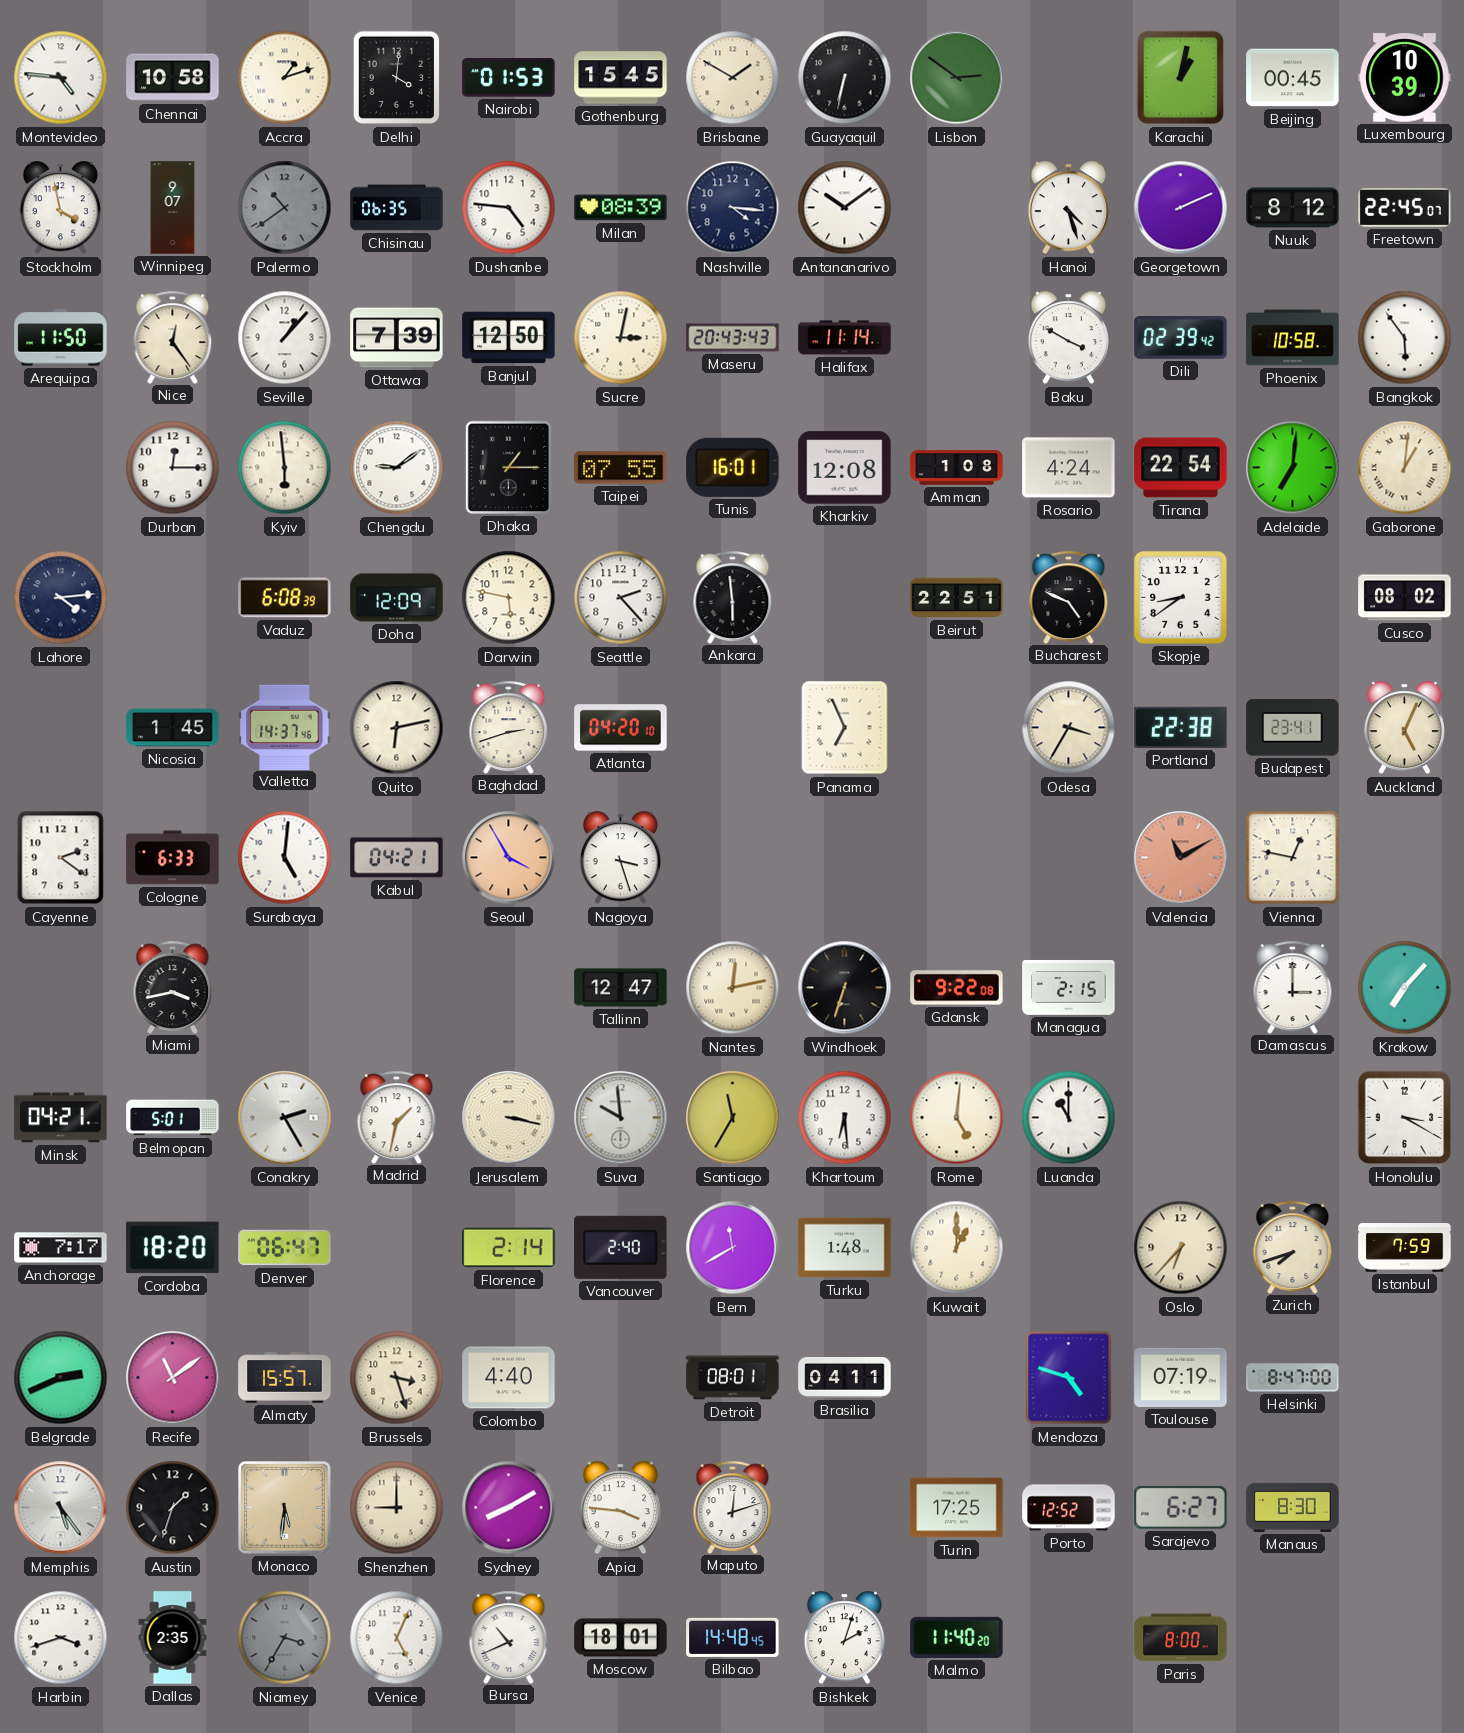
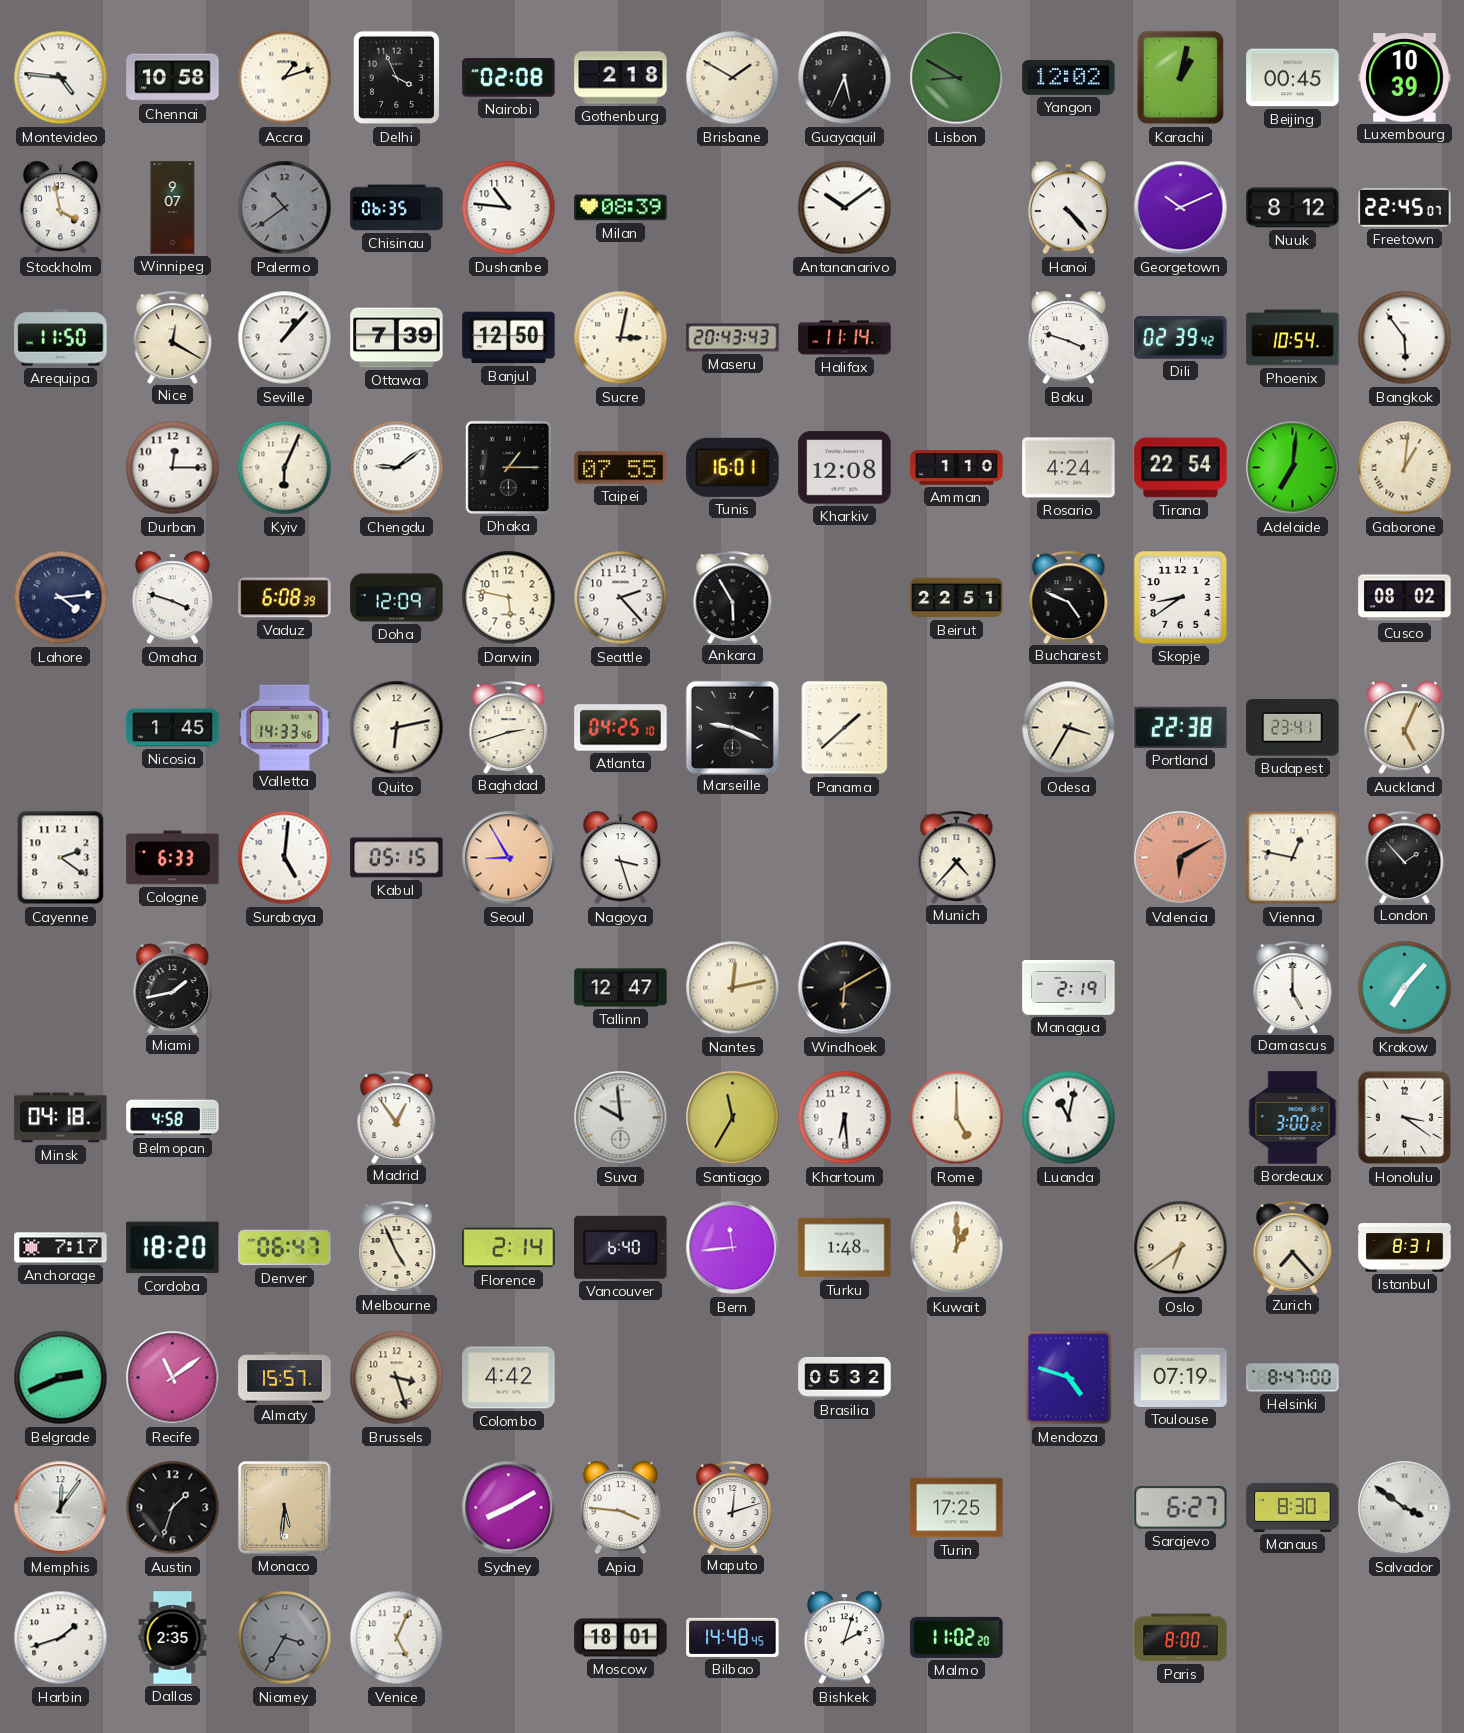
Delhi: 4:01 -> 3:56
Nairobi: 01:53 -> 02:08
Gothenburg: 15:45 -> 2:18
Guayaquil: 6:32 -> 5:34
Lisbon: 2:51 -> 8:50
Yangon: none -> 12:02
Dushanbe: 4:46 -> 10:46
Nashville: 4:16 -> none
Hanoi: 4:27 -> 4:23
Georgetown: 2:11 -> 10:11
Nice: 12:24 -> 12:20
Baku: 3:50 -> 3:48
Phoenix: 10:58 -> 10:54
Kyiv: 5:59 -> 6:04
Amman: 1:08 -> 1:10
Omaha: none -> 3:48
Ankara: 5:59 -> 5:55
Valletta: 14:37 -> 14:33
Atlanta: 04:20 -> 04:25
Marseille: none -> 9:19
Panama: 6:56 -> 1:38
Kabul: 04:21 -> 05:15
Seoul: 3:55 -> 8:55
Munich: none -> 4:37
Valencia: 11:10 -> 6:10
London: none -> 1:53
Miami: 3:43 -> 1:43
Windhoek: 6:33 -> 6:10
Gdansk: 9:22 -> none
Managua: 2:15 -> 2:19
Damascus: 3:00 -> 5:00
Minsk: 04:21 -> 04:18
Belmopan: 5:01 -> 4:58
Conakry: 2:25 -> none
Madrid: 1:32 -> 12:54
Jerusalem: 3:17 -> none
Rome: 5:01 -> 5:00
Luanda: 11:00 -> 11:02
Bordeaux: none -> 3:00
Honolulu: 3:20 -> 3:21
Melbourne: none -> 4:56
Vancouver: 2:40 -> 6:40
Bern: 11:40 -> 11:44
Oslo: 6:37 -> 6:39
Zurich: 7:42 -> 7:23
Istanbul: 7:59 -> 8:31
Colombo: 4:40 -> 4:42
Detroit: 08:01 -> none
Brasilia: 04:11 -> 05:32
Memphis: 5:24 -> 12:06
Shenzhen: 9:00 -> none
Porto: 12:52 -> none
Salvador: none -> 3:51
Harbin: 3:42 -> 1:42
Bursa: 10:41 -> none
Malmo: 11:40 -> 11:02
